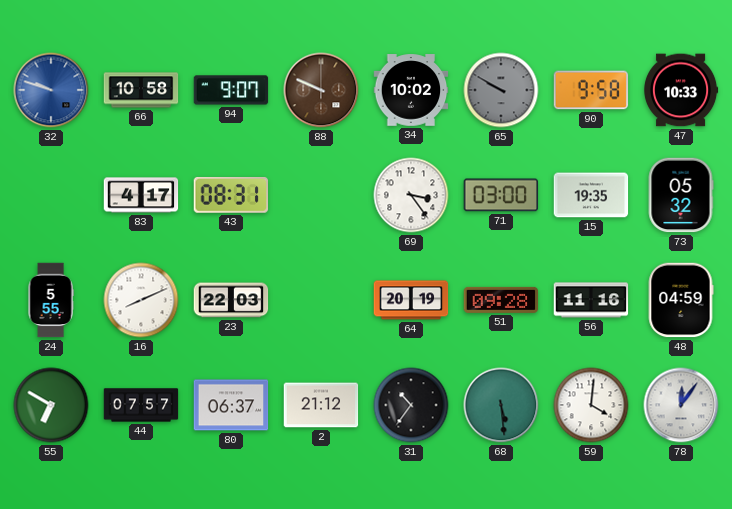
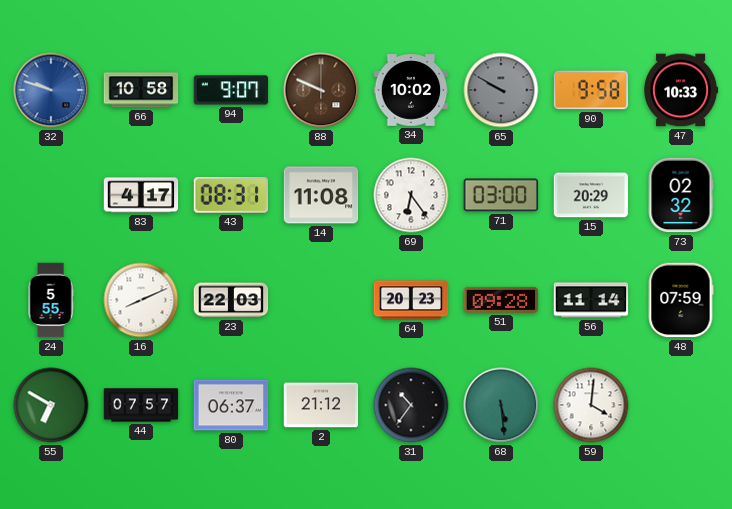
14: none -> 11:08
69: 3:24 -> 6:24
15: 19:35 -> 20:29
73: 05:32 -> 02:32
64: 20:19 -> 20:23
56: 11:16 -> 11:14
48: 04:59 -> 07:59
78: 12:06 -> none
